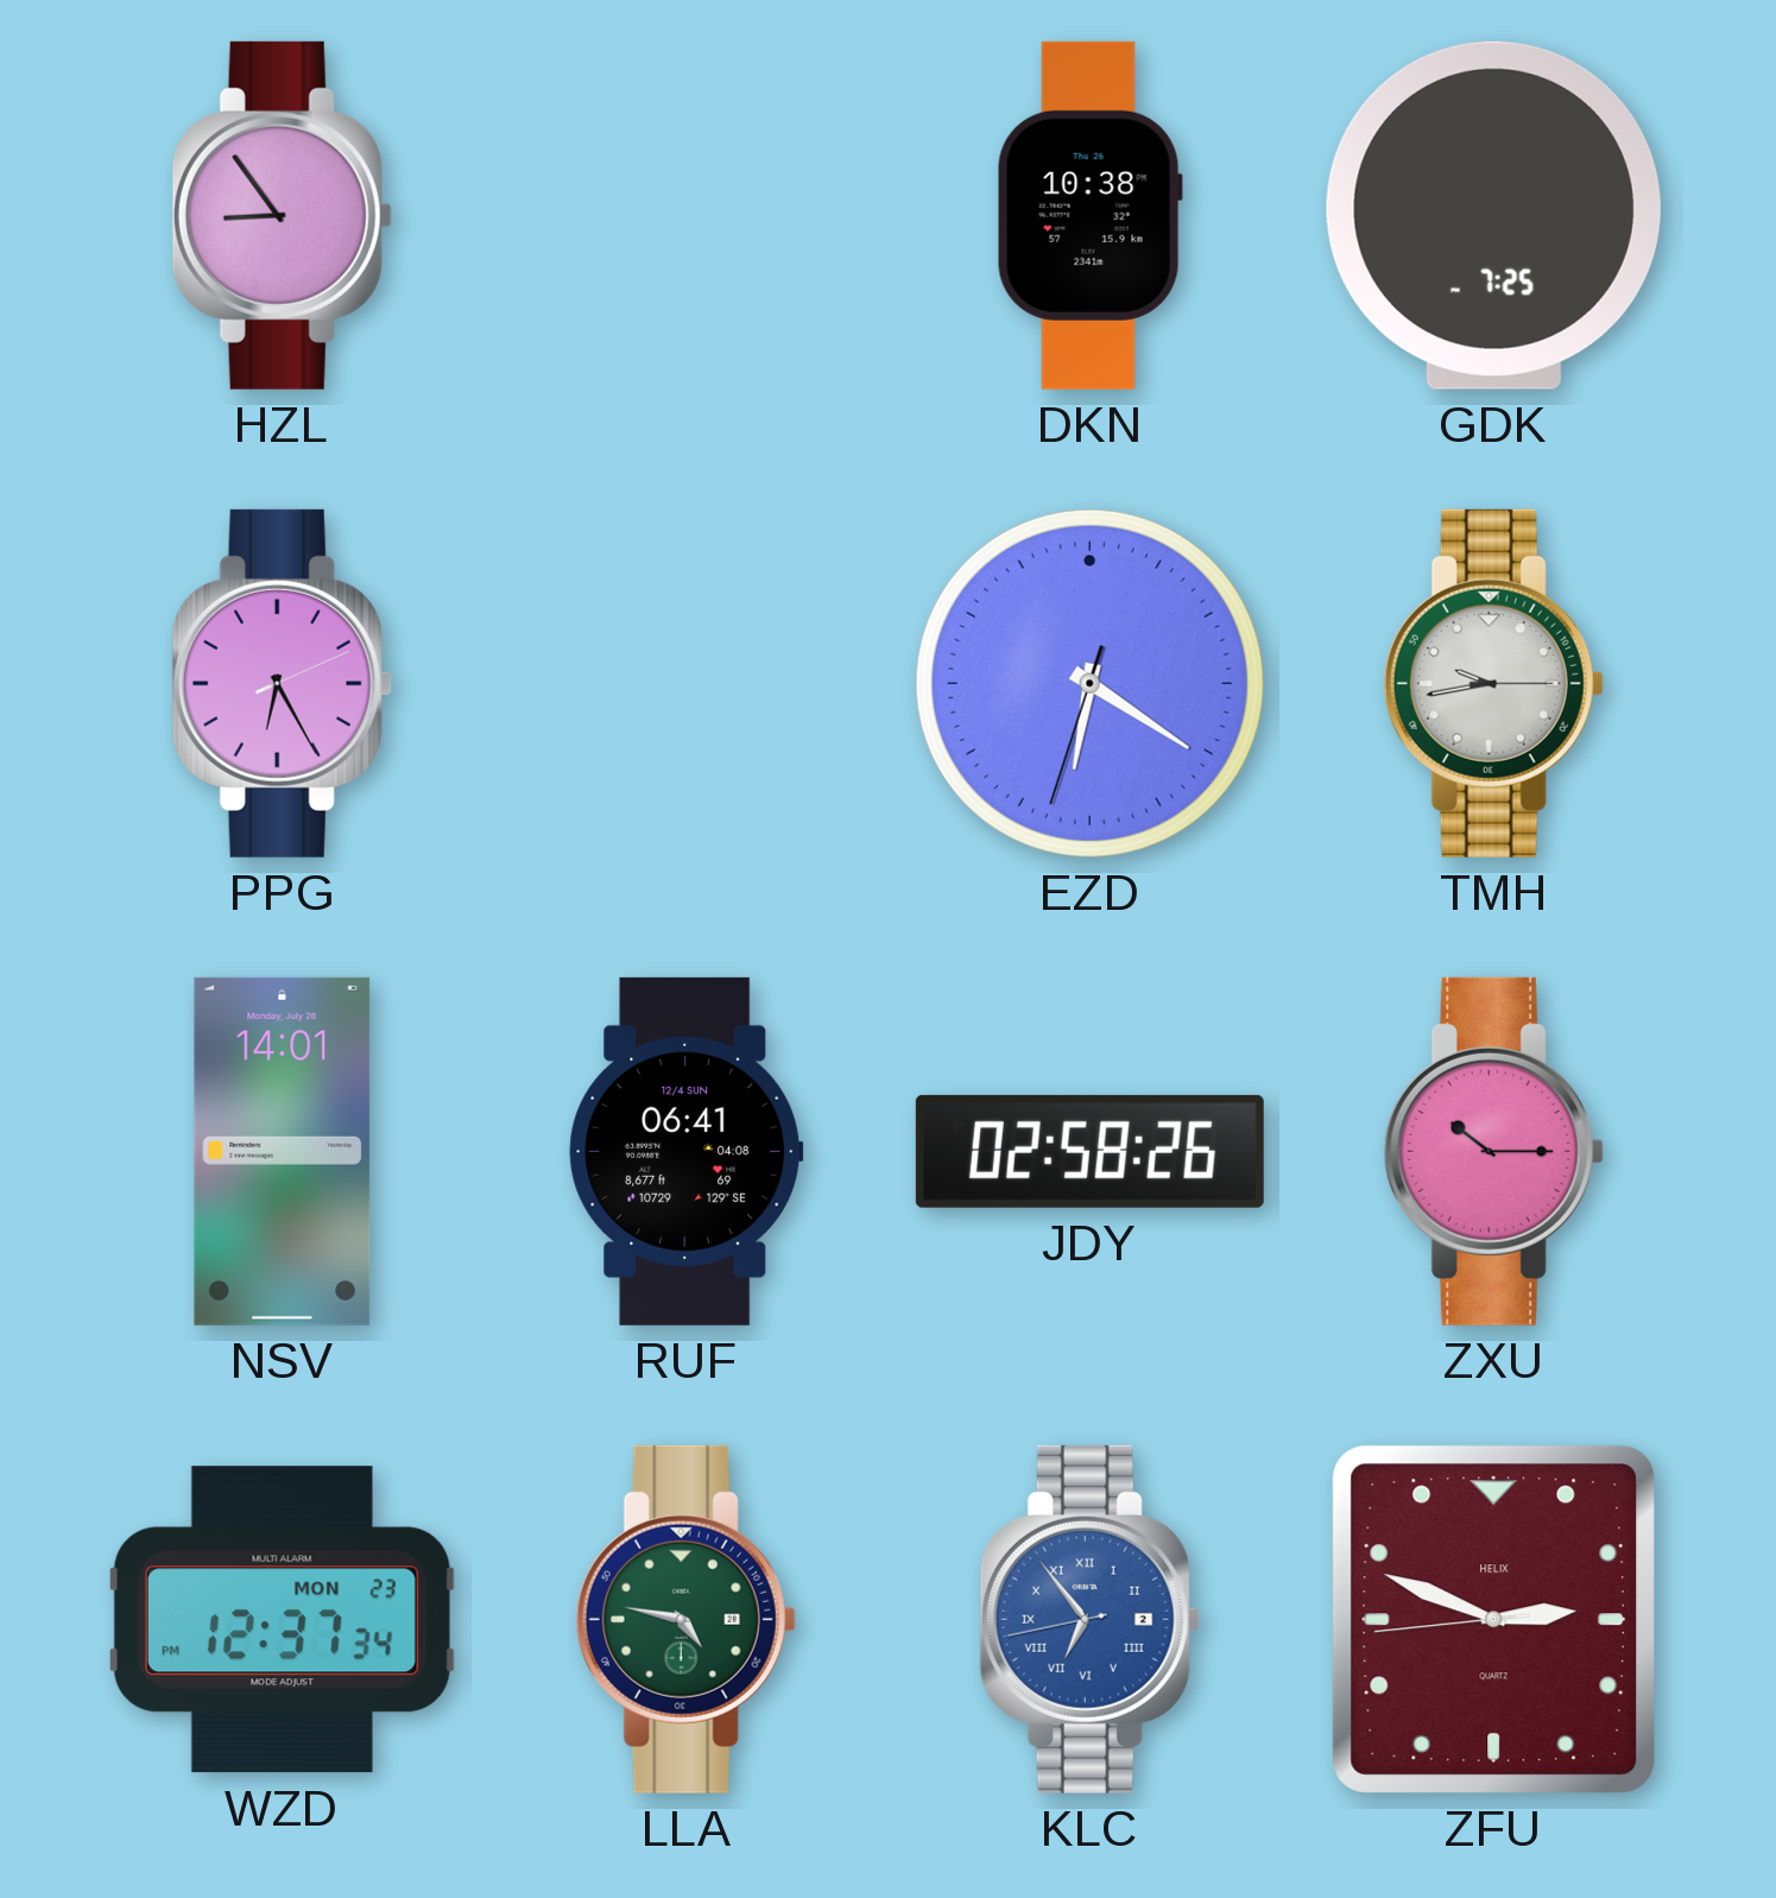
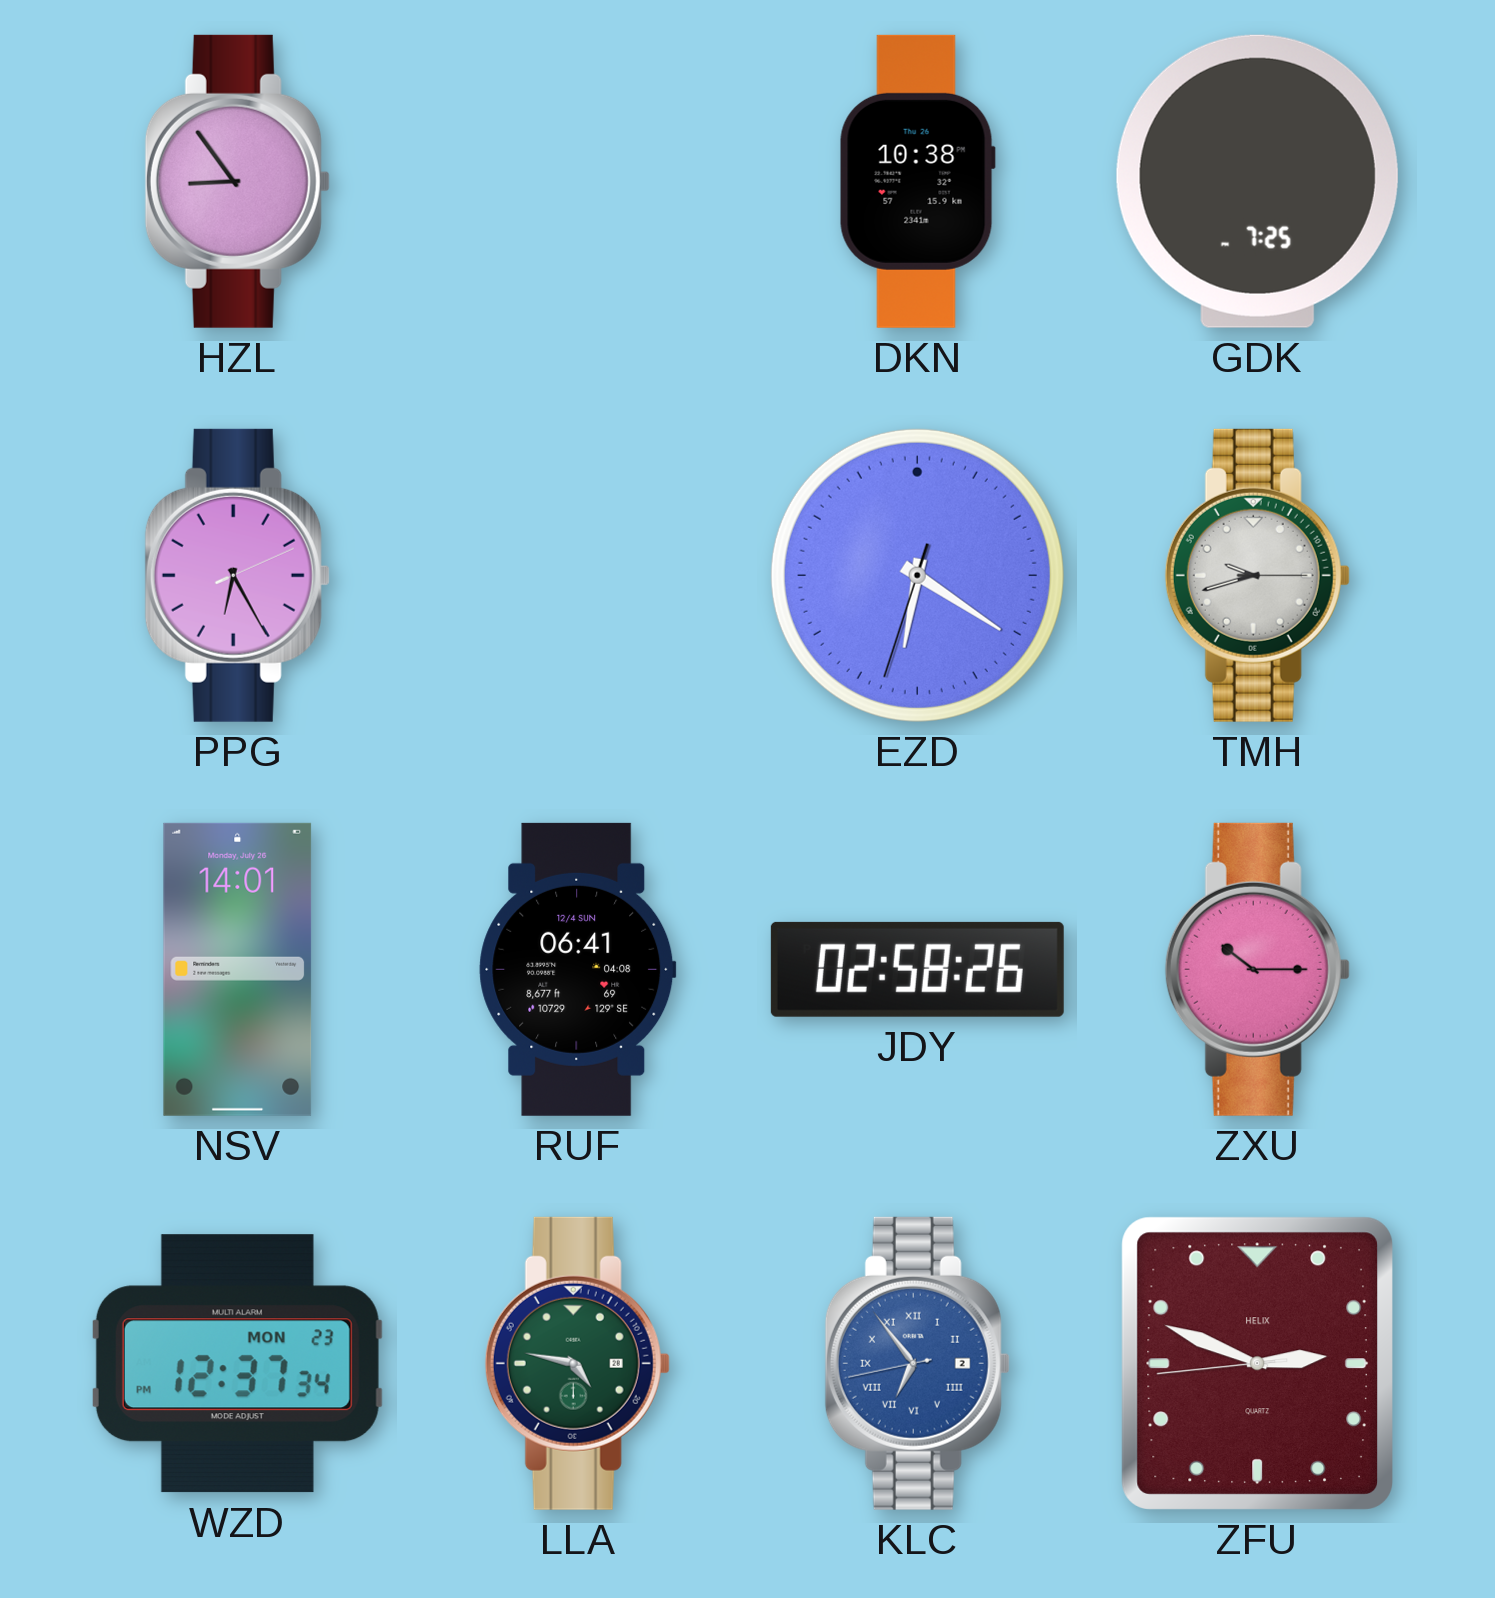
TMH: 9:43 -> 9:42
